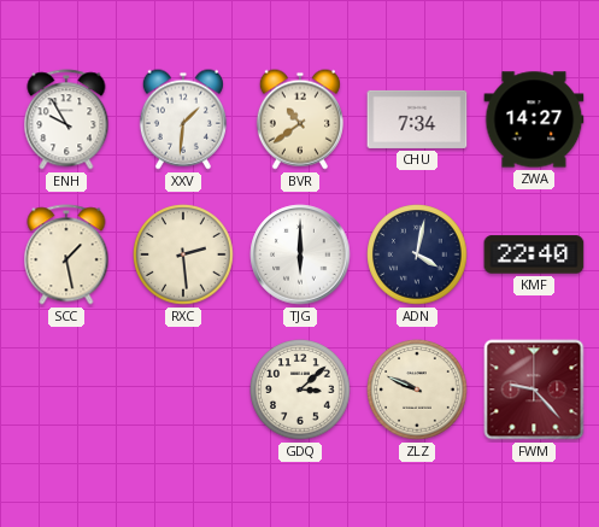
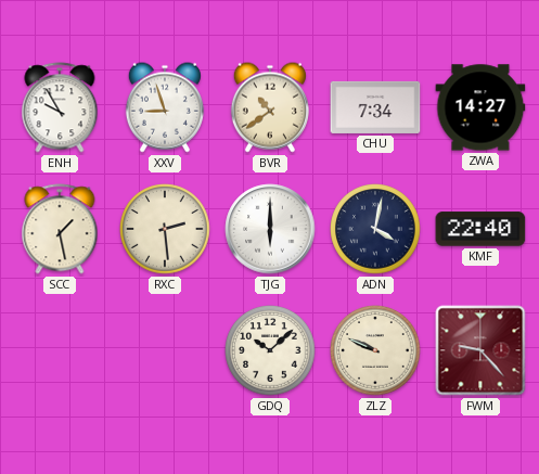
XXV: 1:31 -> 8:57
GDQ: 3:08 -> 10:08
